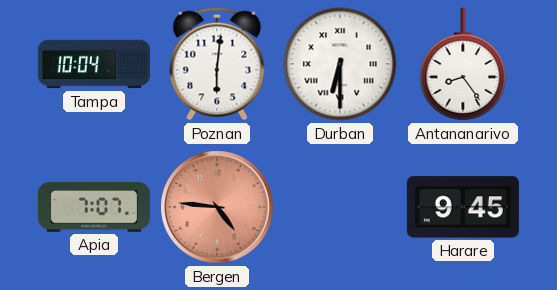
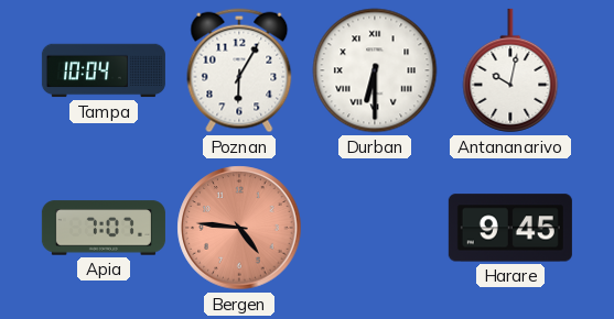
Poznan: 6:01 -> 6:05
Antananarivo: 8:24 -> 10:02
